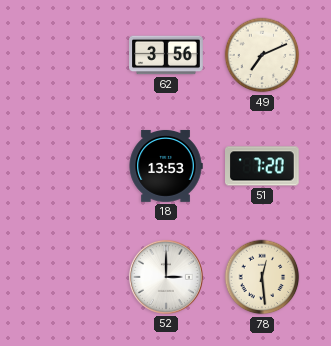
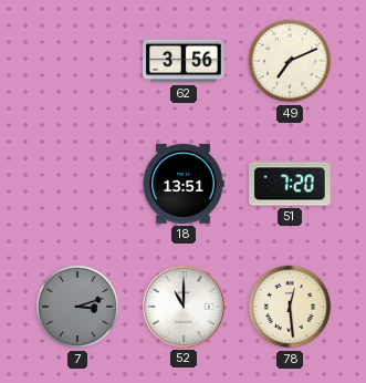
18: 13:53 -> 13:51
7: none -> 3:12
52: 3:00 -> 11:00
